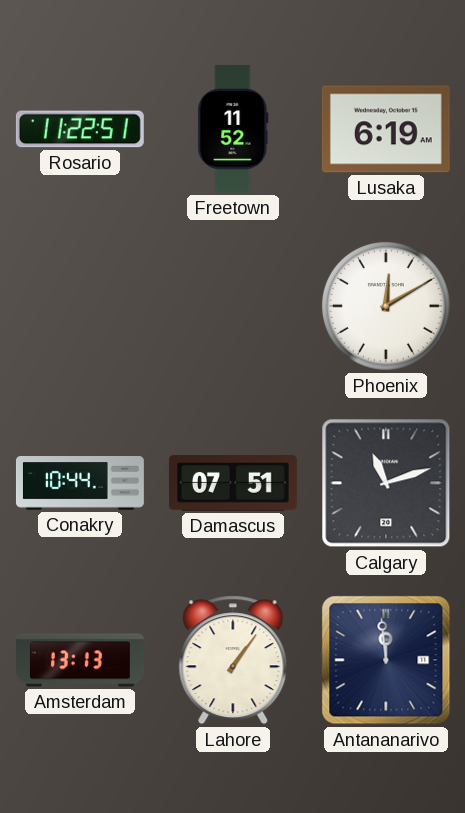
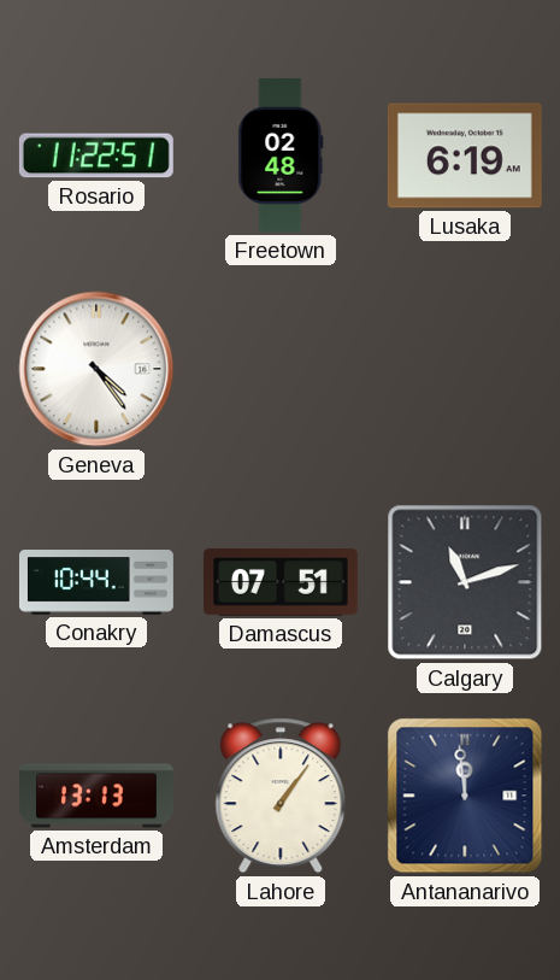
Freetown: 11:52 -> 02:48
Geneva: none -> 4:24
Phoenix: 12:10 -> none
